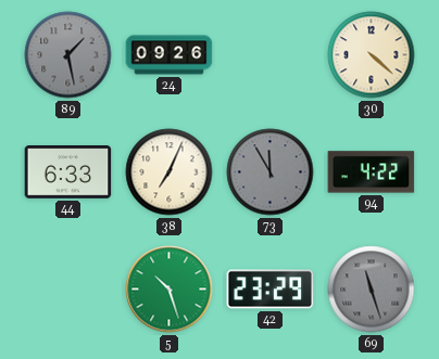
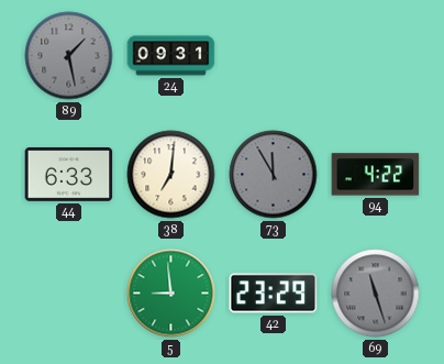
24: 09:26 -> 09:31
30: 4:22 -> none
38: 7:04 -> 7:01
5: 10:27 -> 8:59
